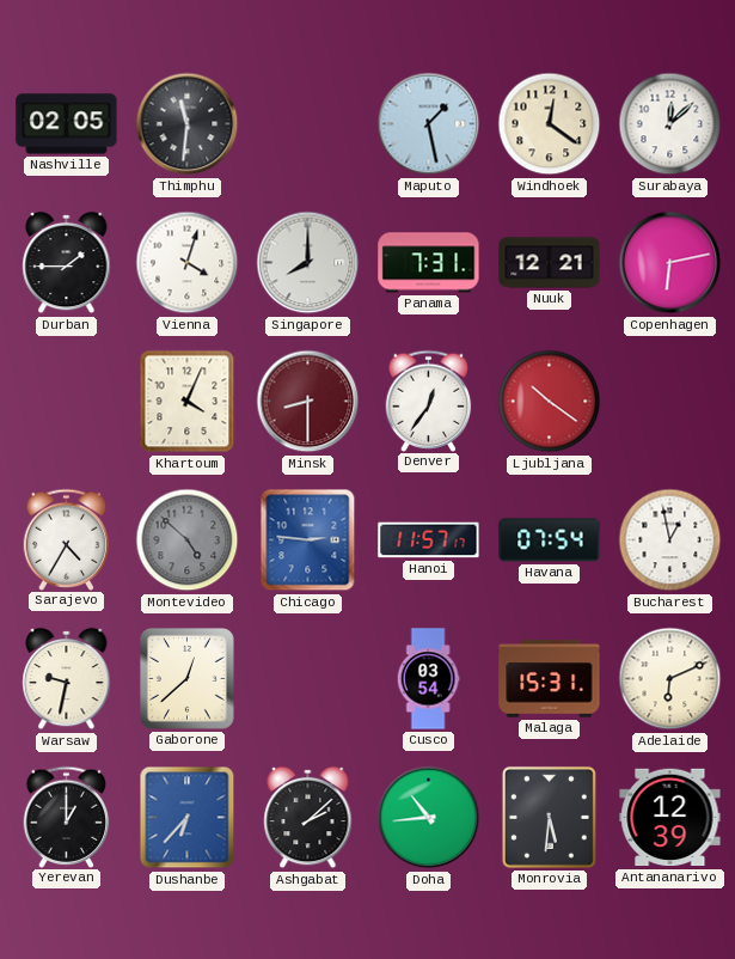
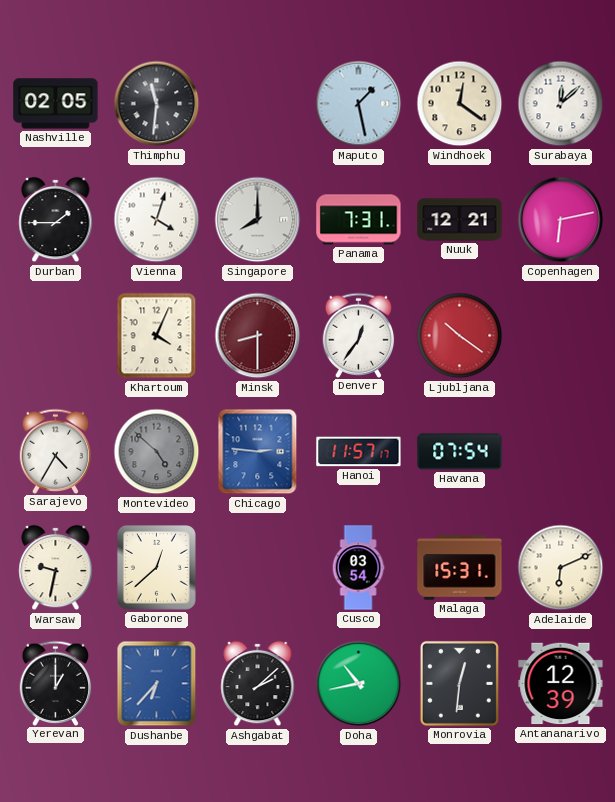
Bucharest: 12:58 -> none
Doha: 10:44 -> 10:43
Monrovia: 5:31 -> 12:31
